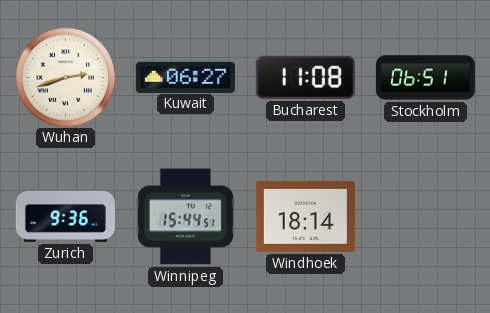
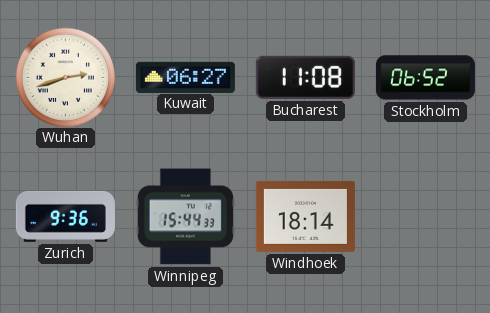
Stockholm: 06:51 -> 06:52
Winnipeg: 15:44:51 -> 15:44:33
